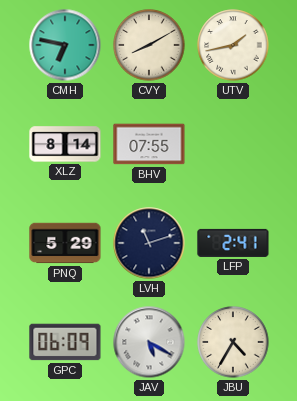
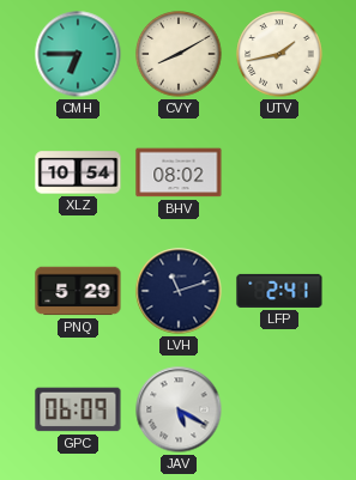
CMH: 6:47 -> 6:45
XLZ: 8:14 -> 10:54
BHV: 07:55 -> 08:02
JBU: 4:35 -> none
